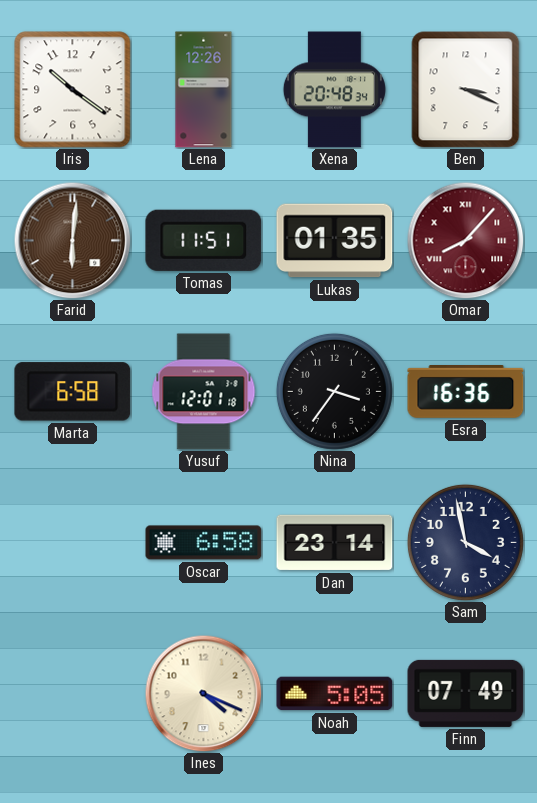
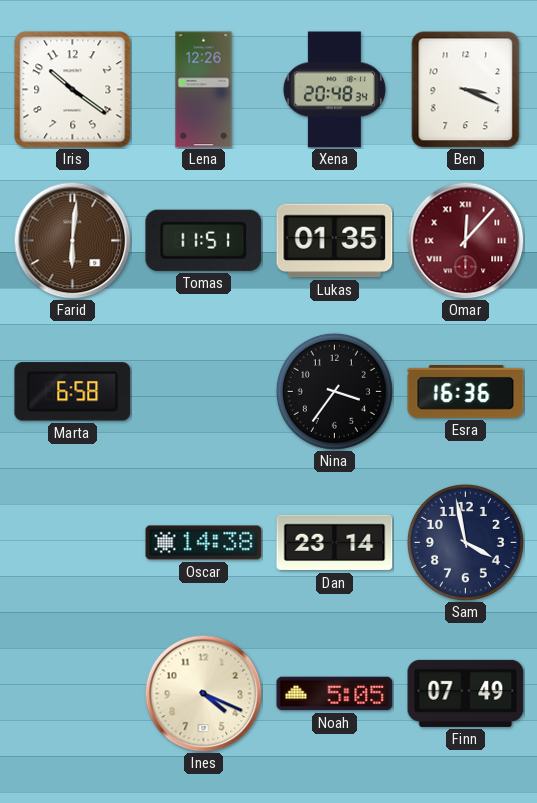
Omar: 8:07 -> 12:07
Yusuf: 12:01 -> none
Oscar: 6:58 -> 14:38
